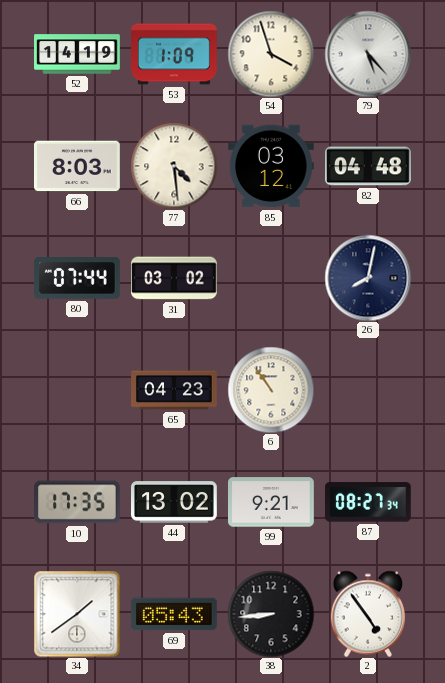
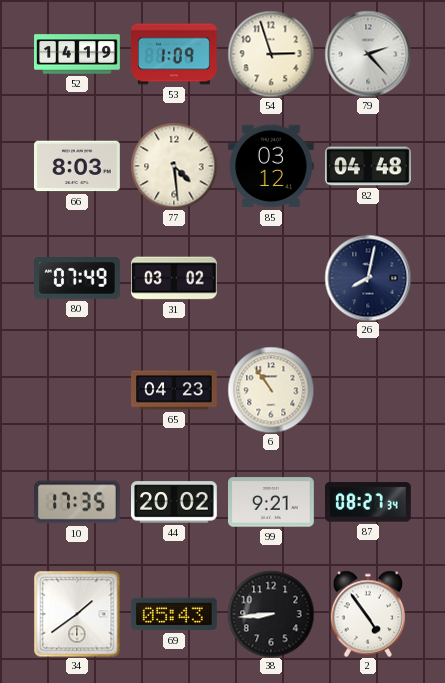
54: 3:57 -> 2:57
79: 5:23 -> 2:23
80: 07:44 -> 07:49
44: 13:02 -> 20:02
